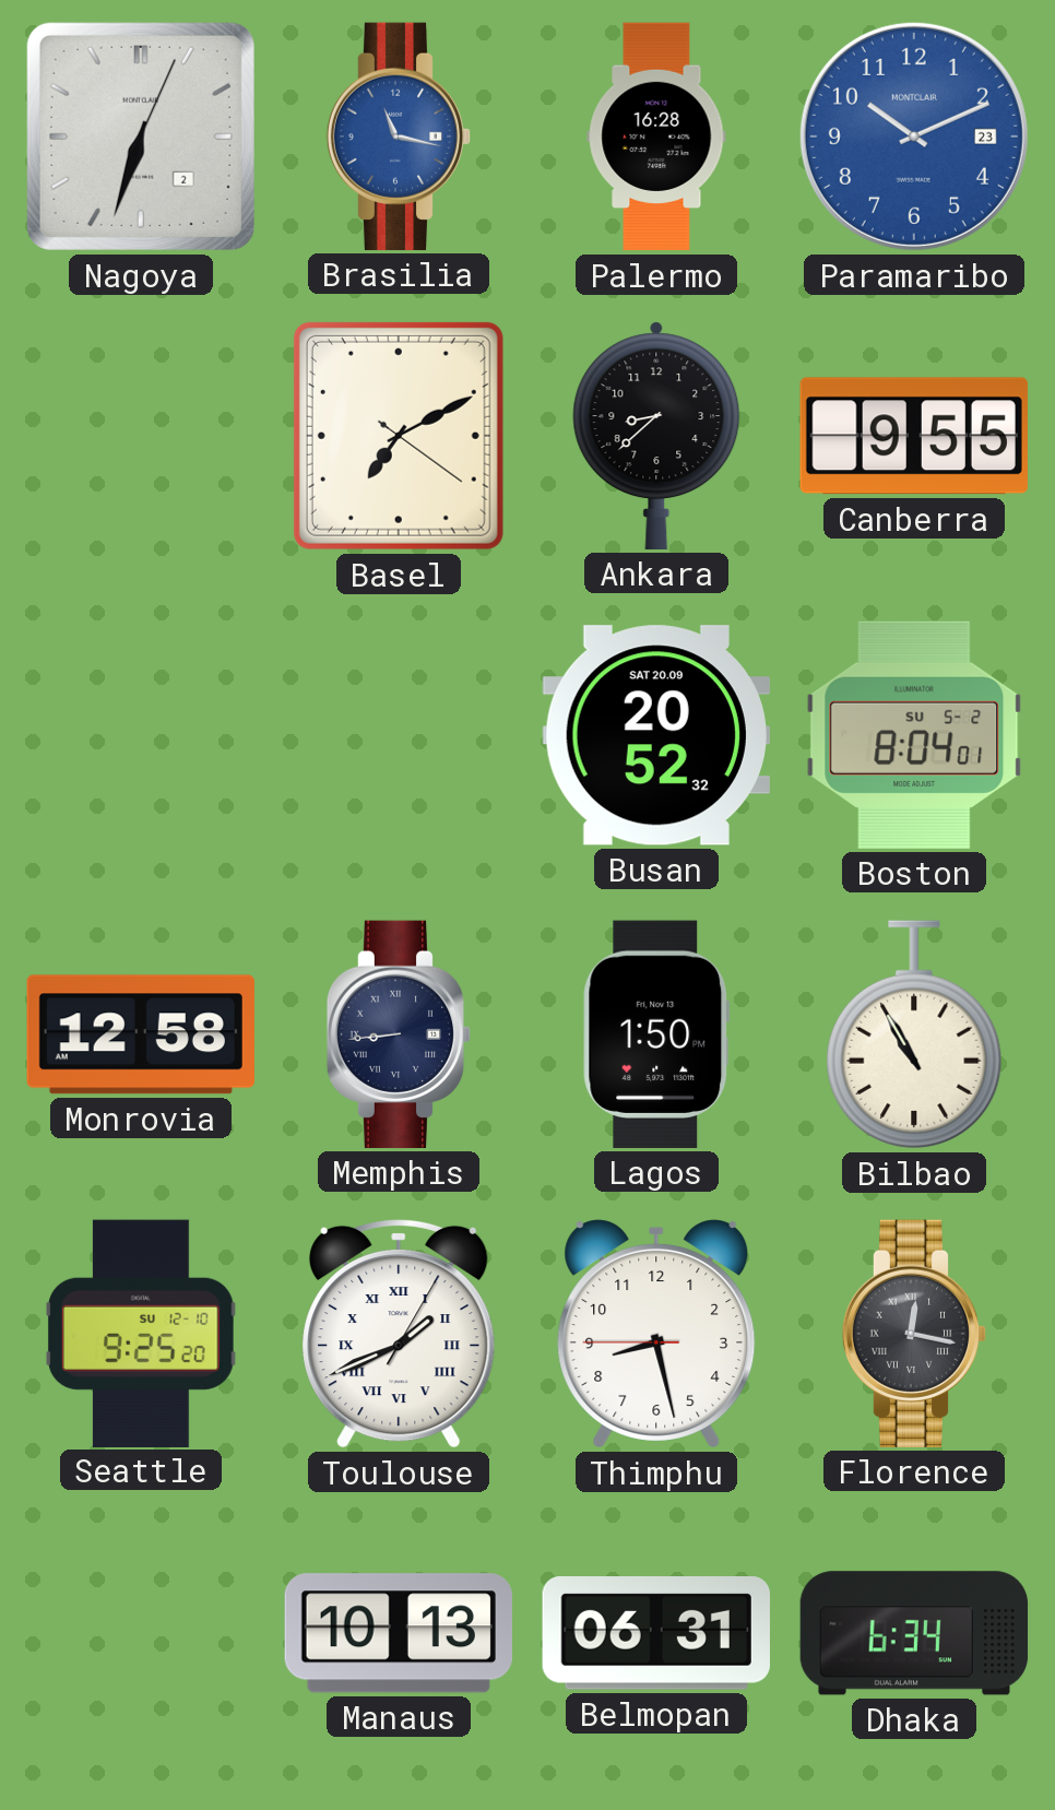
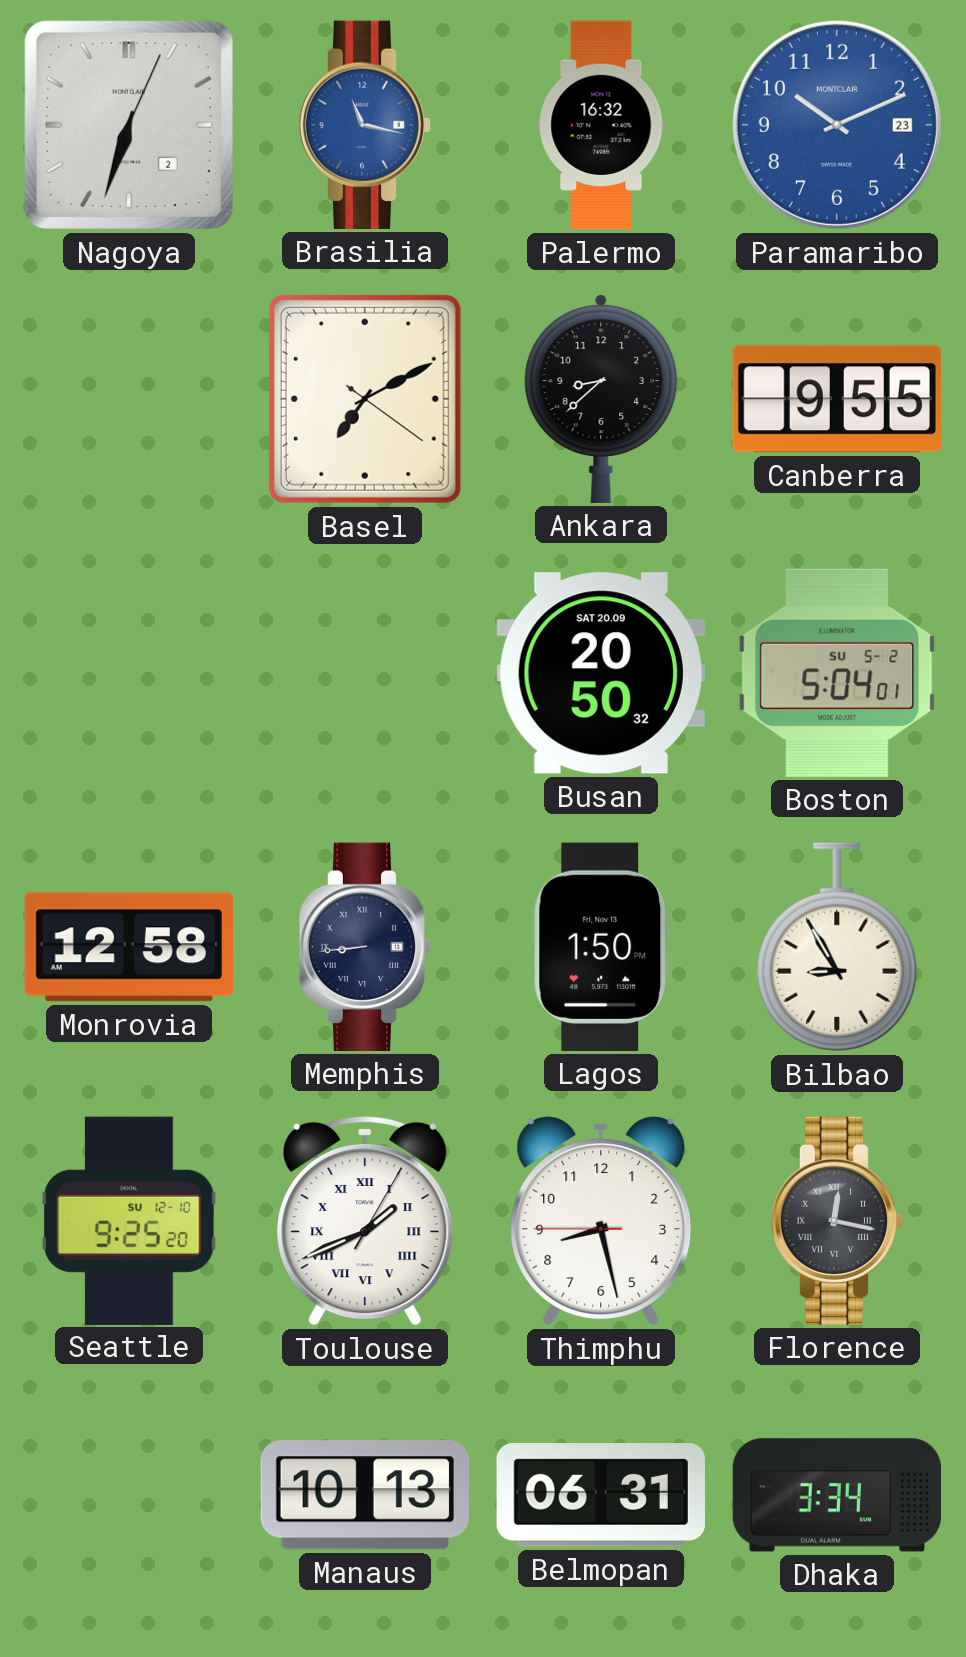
Palermo: 16:28 -> 16:32
Busan: 20:52 -> 20:50
Boston: 8:04 -> 5:04
Bilbao: 10:55 -> 8:55
Dhaka: 6:34 -> 3:34
